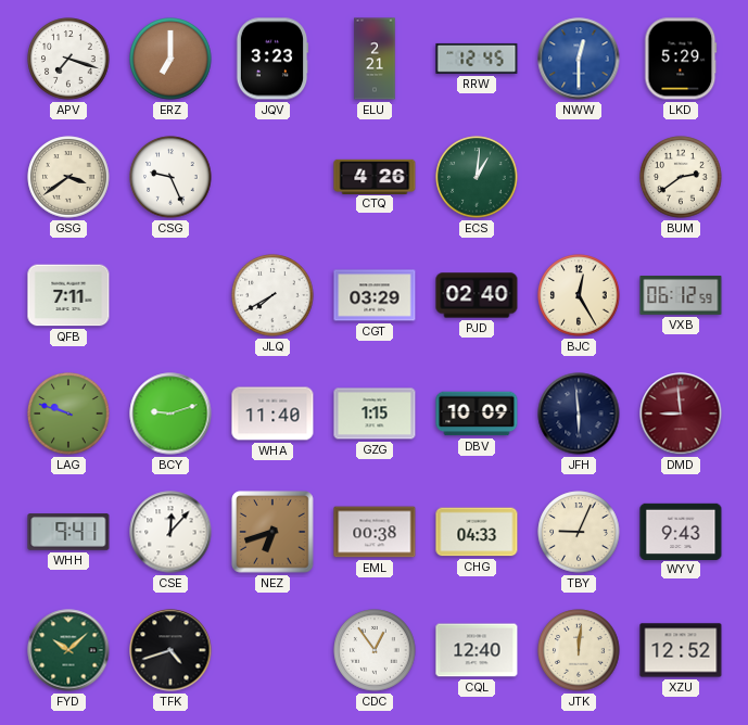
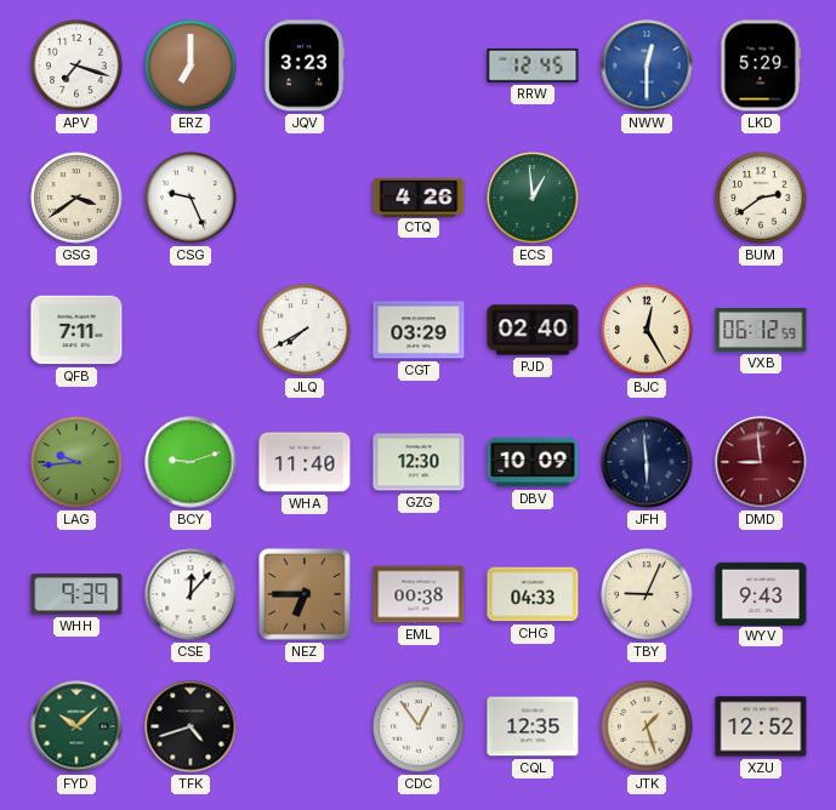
ELU: 2:21 -> none
ECS: 1:01 -> 12:59
LAG: 9:48 -> 9:44
GZG: 1:15 -> 12:30
WHH: 9:41 -> 9:39
NEZ: 6:42 -> 6:45
CQL: 12:40 -> 12:35
JTK: 12:01 -> 1:27
